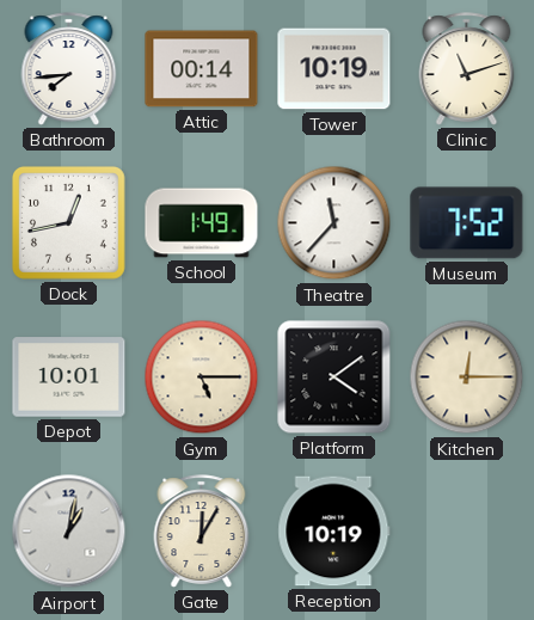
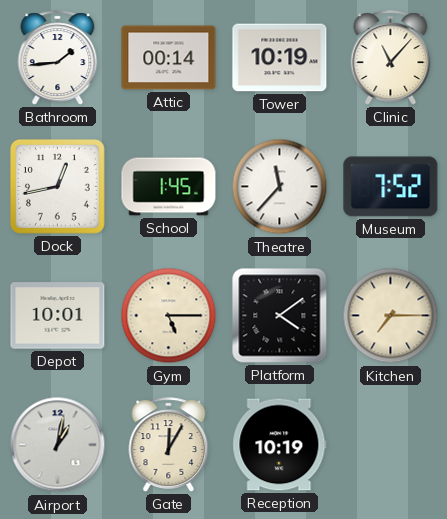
Bathroom: 7:44 -> 1:44
Clinic: 11:12 -> 11:07
School: 1:49 -> 1:45
Kitchen: 12:15 -> 7:15
